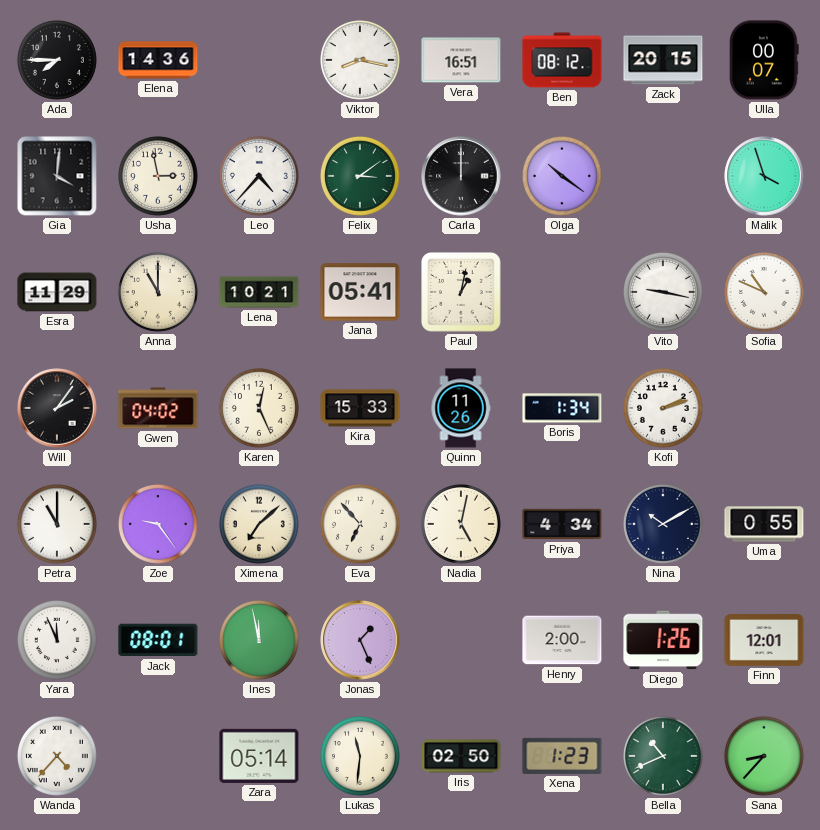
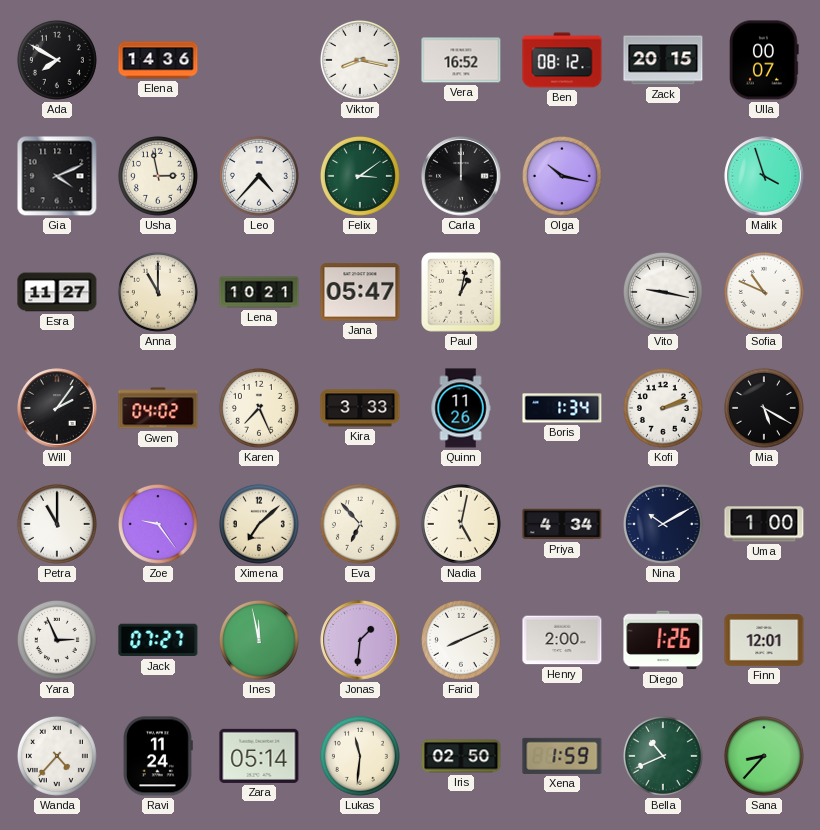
Ada: 7:45 -> 7:50
Vera: 16:51 -> 16:52
Gia: 4:01 -> 4:11
Olga: 10:21 -> 10:17
Esra: 11:29 -> 11:27
Jana: 05:41 -> 05:47
Karen: 12:26 -> 7:26
Kira: 15:33 -> 3:33
Mia: none -> 5:20
Uma: 0:55 -> 1:00
Yara: 11:56 -> 2:56
Jack: 08:01 -> 07:27
Jonas: 1:26 -> 1:31
Farid: none -> 8:11
Ravi: none -> 11:24
Xena: 1:23 -> 1:59
